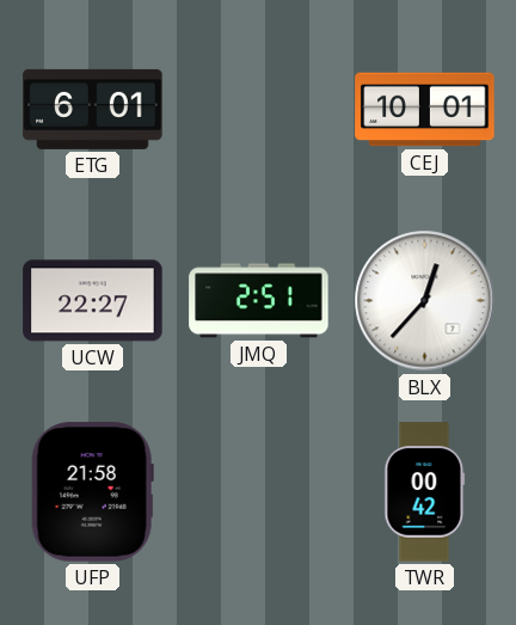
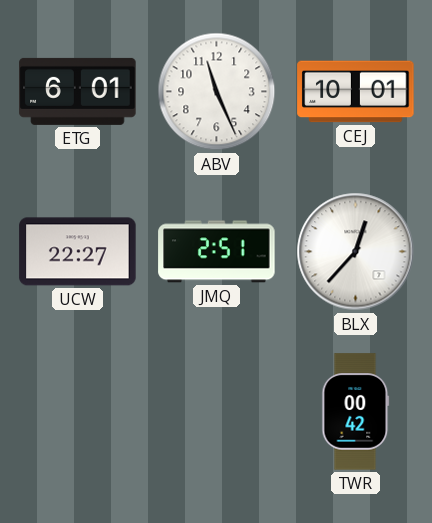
ABV: none -> 11:26
UFP: 21:58 -> none
